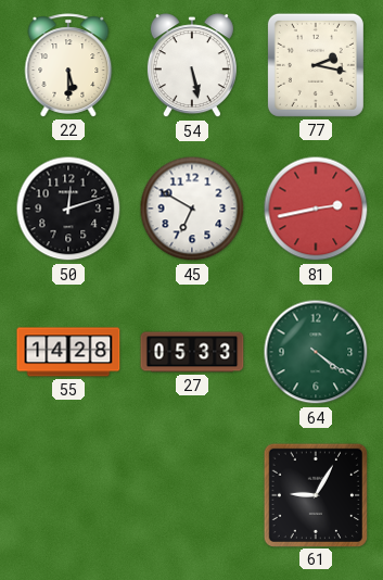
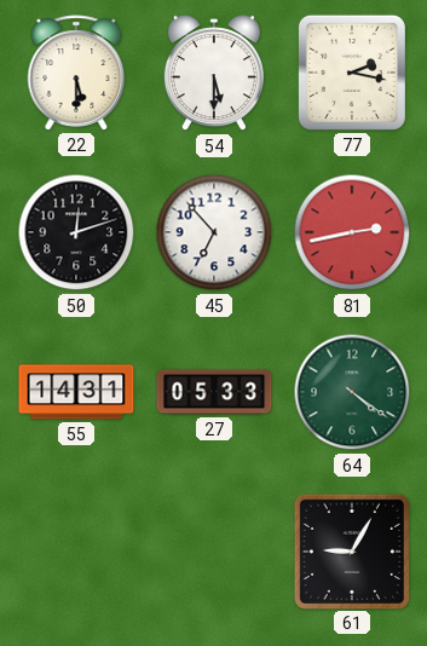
54: 5:28 -> 5:30
45: 6:50 -> 6:53
55: 14:28 -> 14:31
